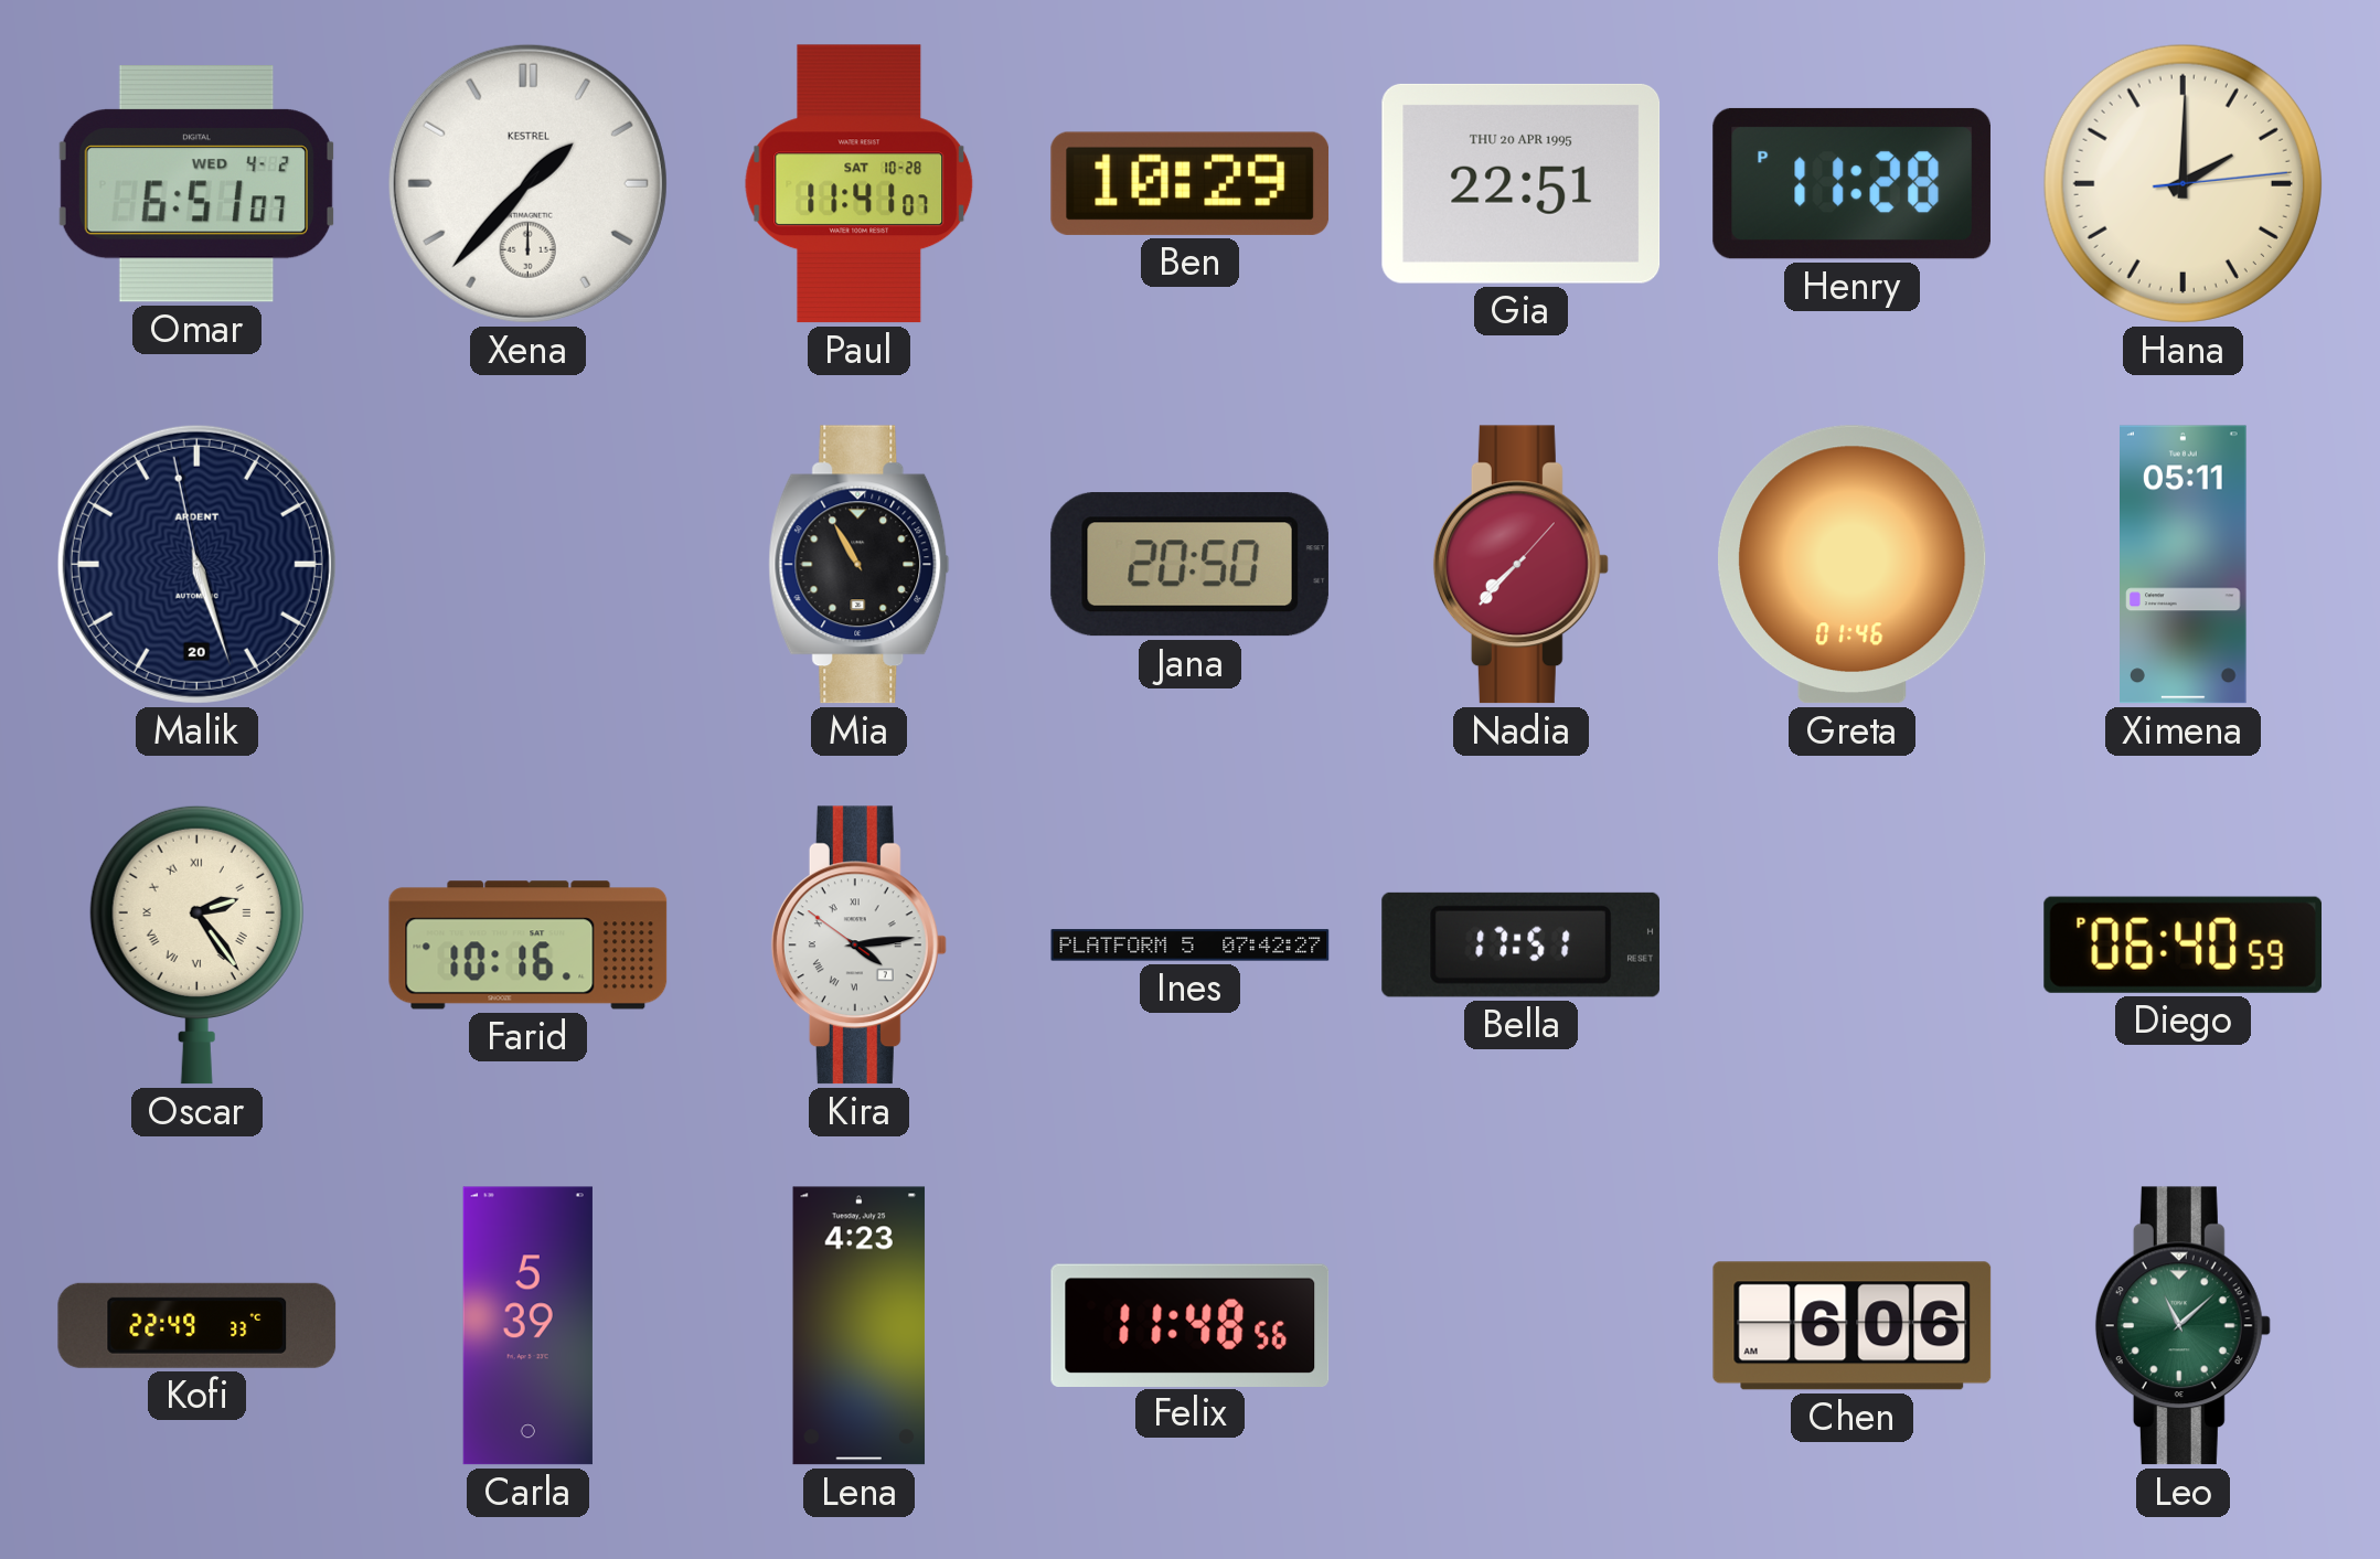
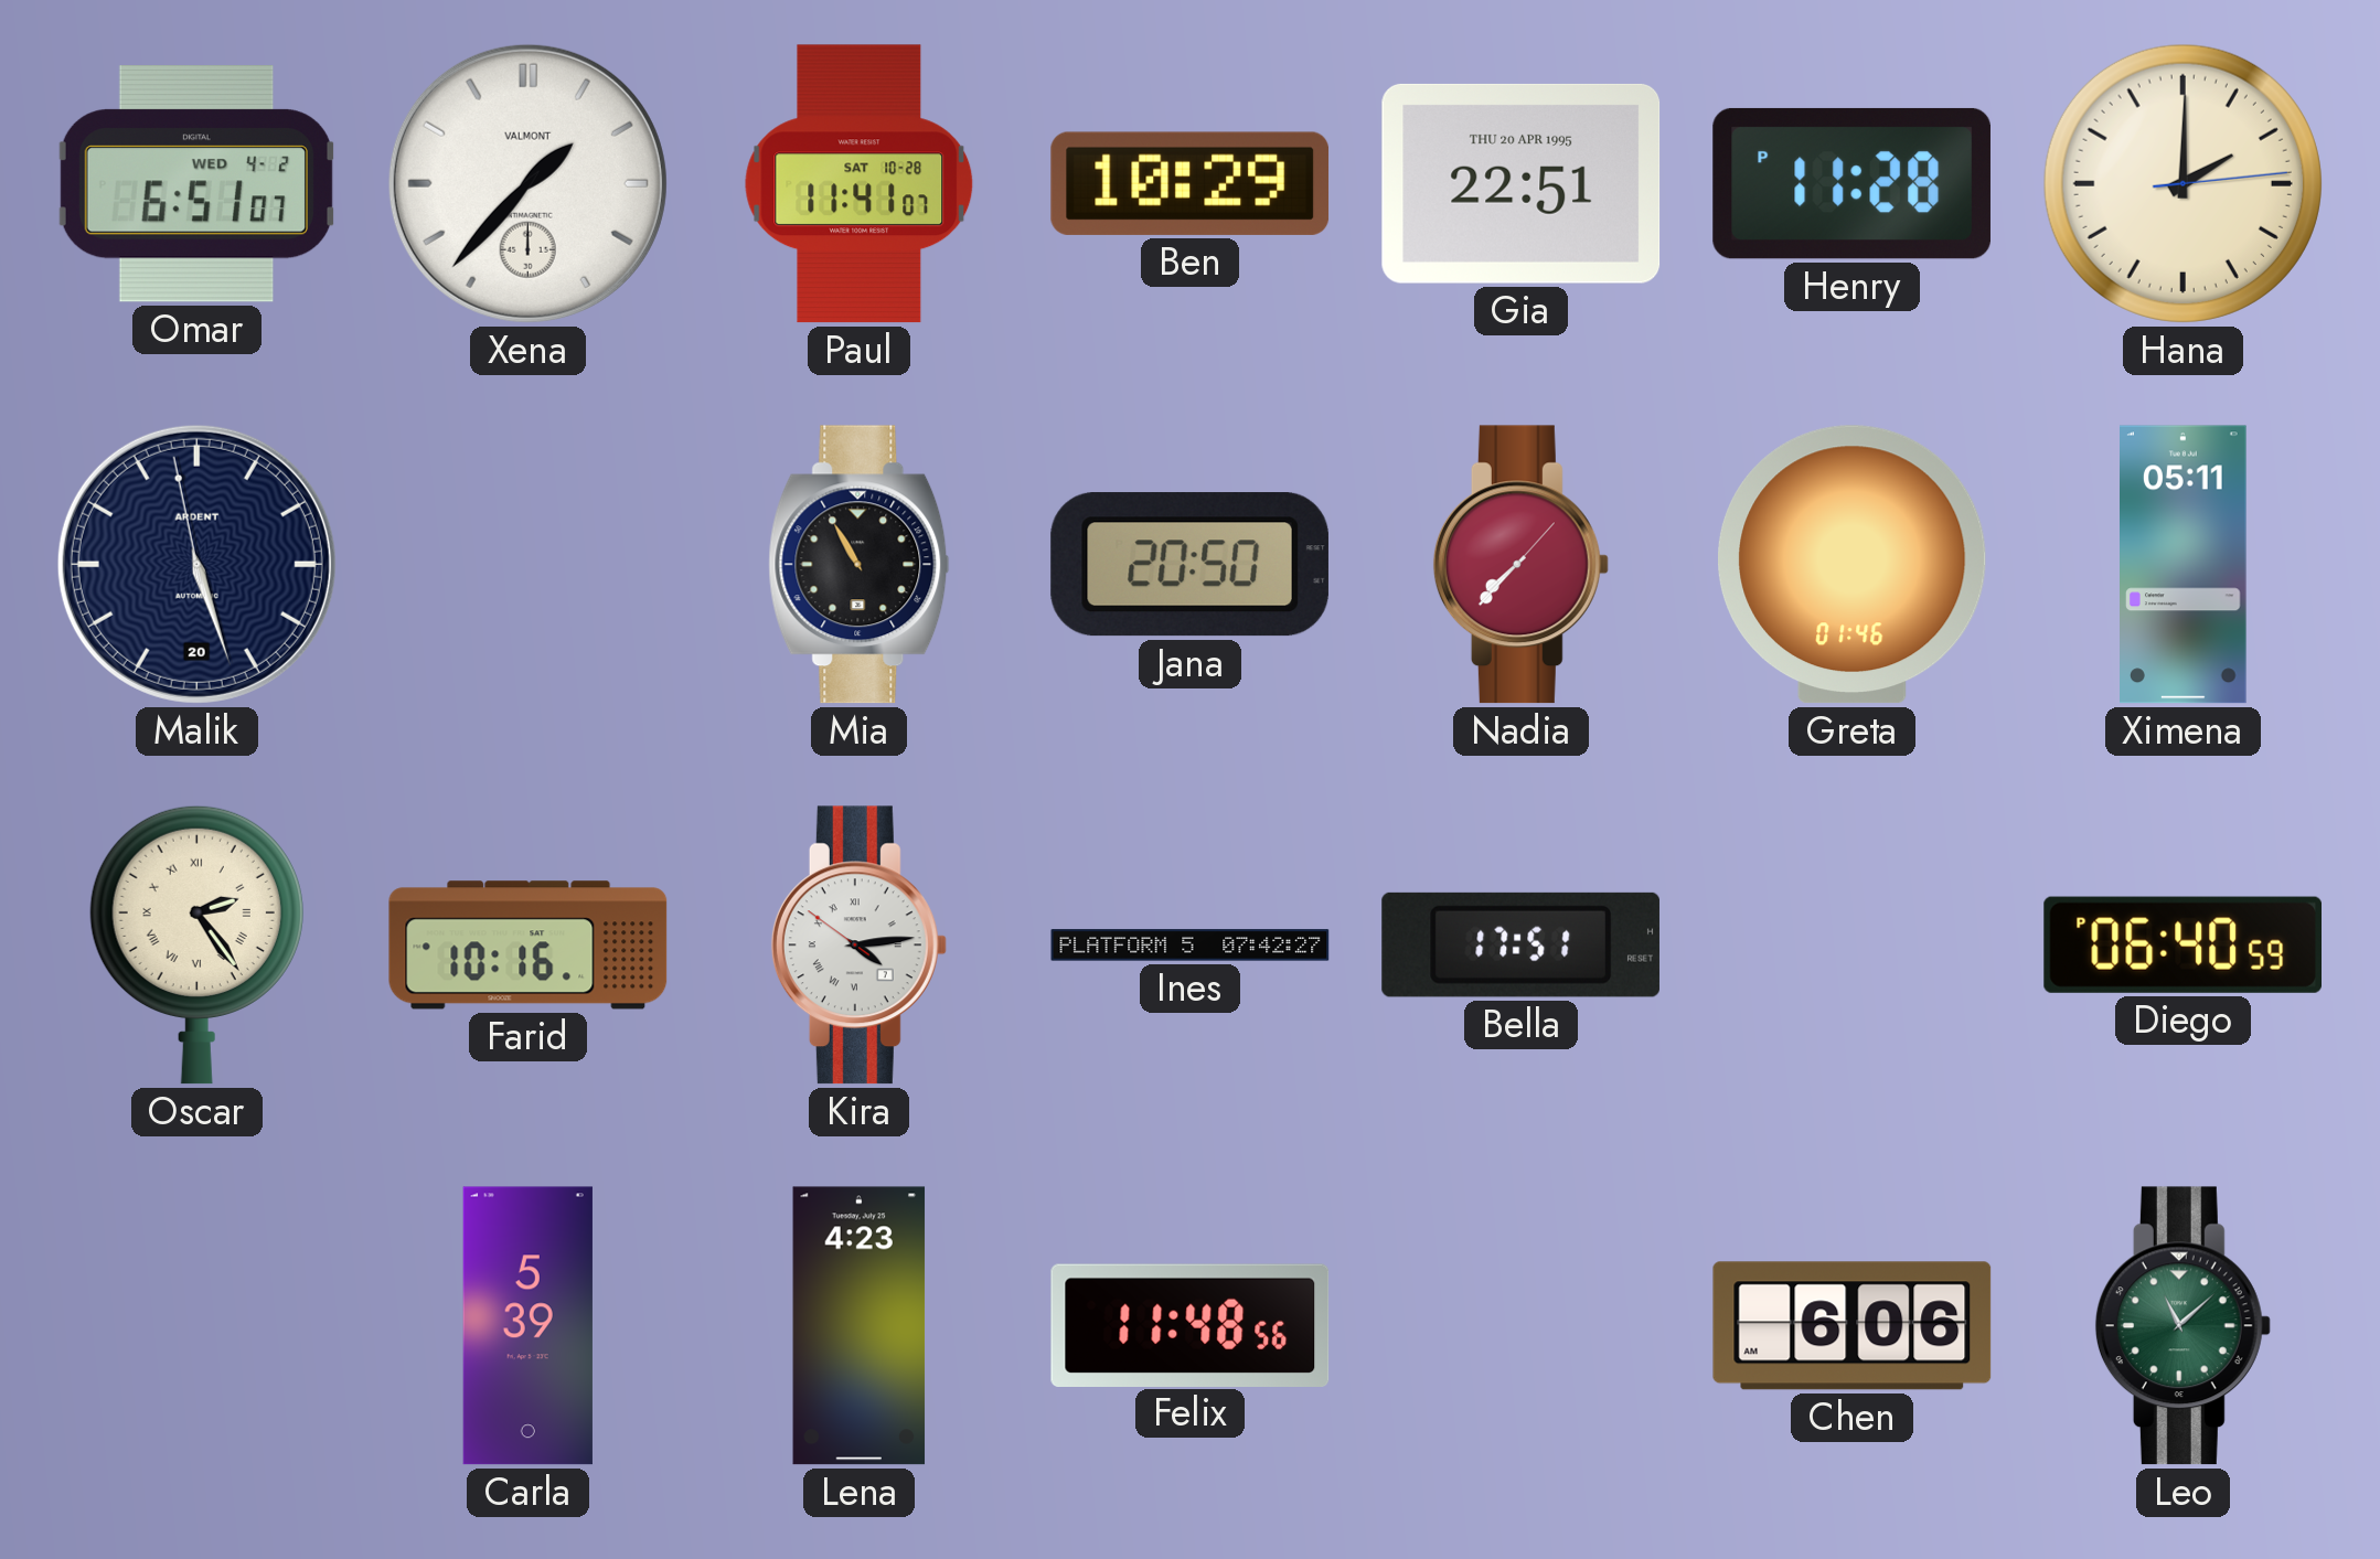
Xena brand: KESTREL -> VALMONT
Kofi: 22:49 -> none
